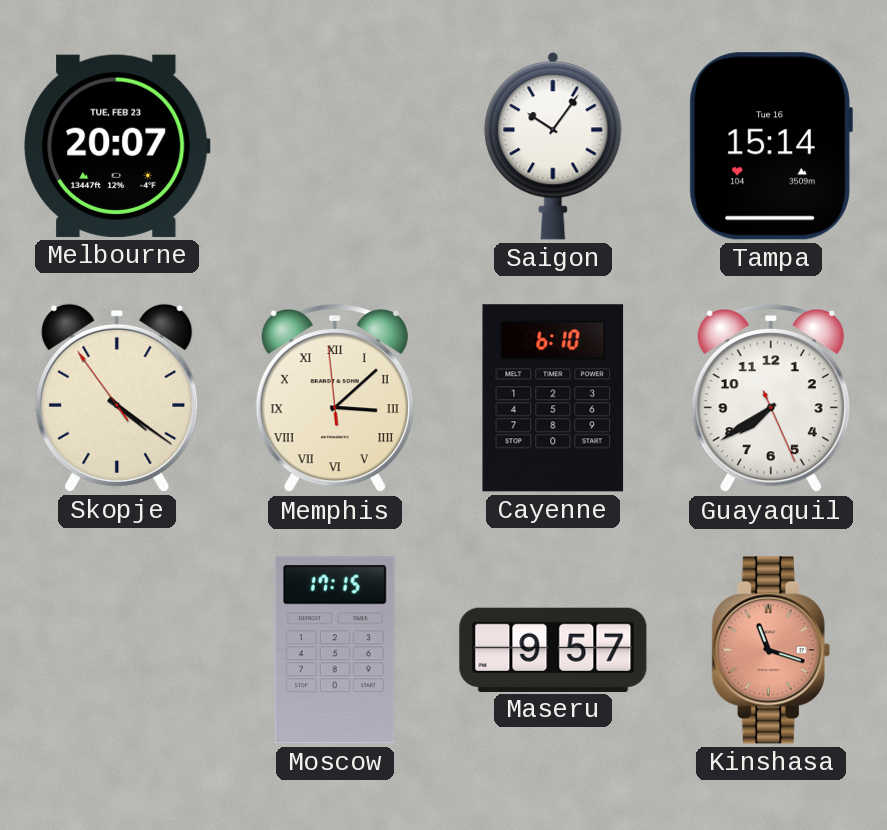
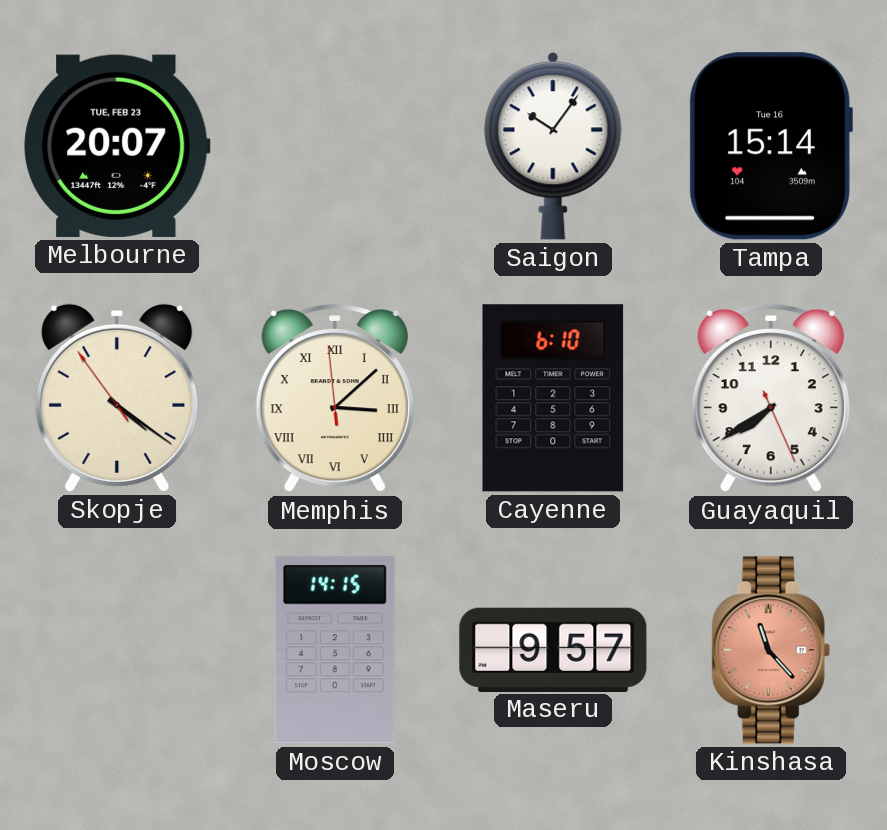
Moscow: 17:15 -> 14:15
Kinshasa: 11:18 -> 11:23
